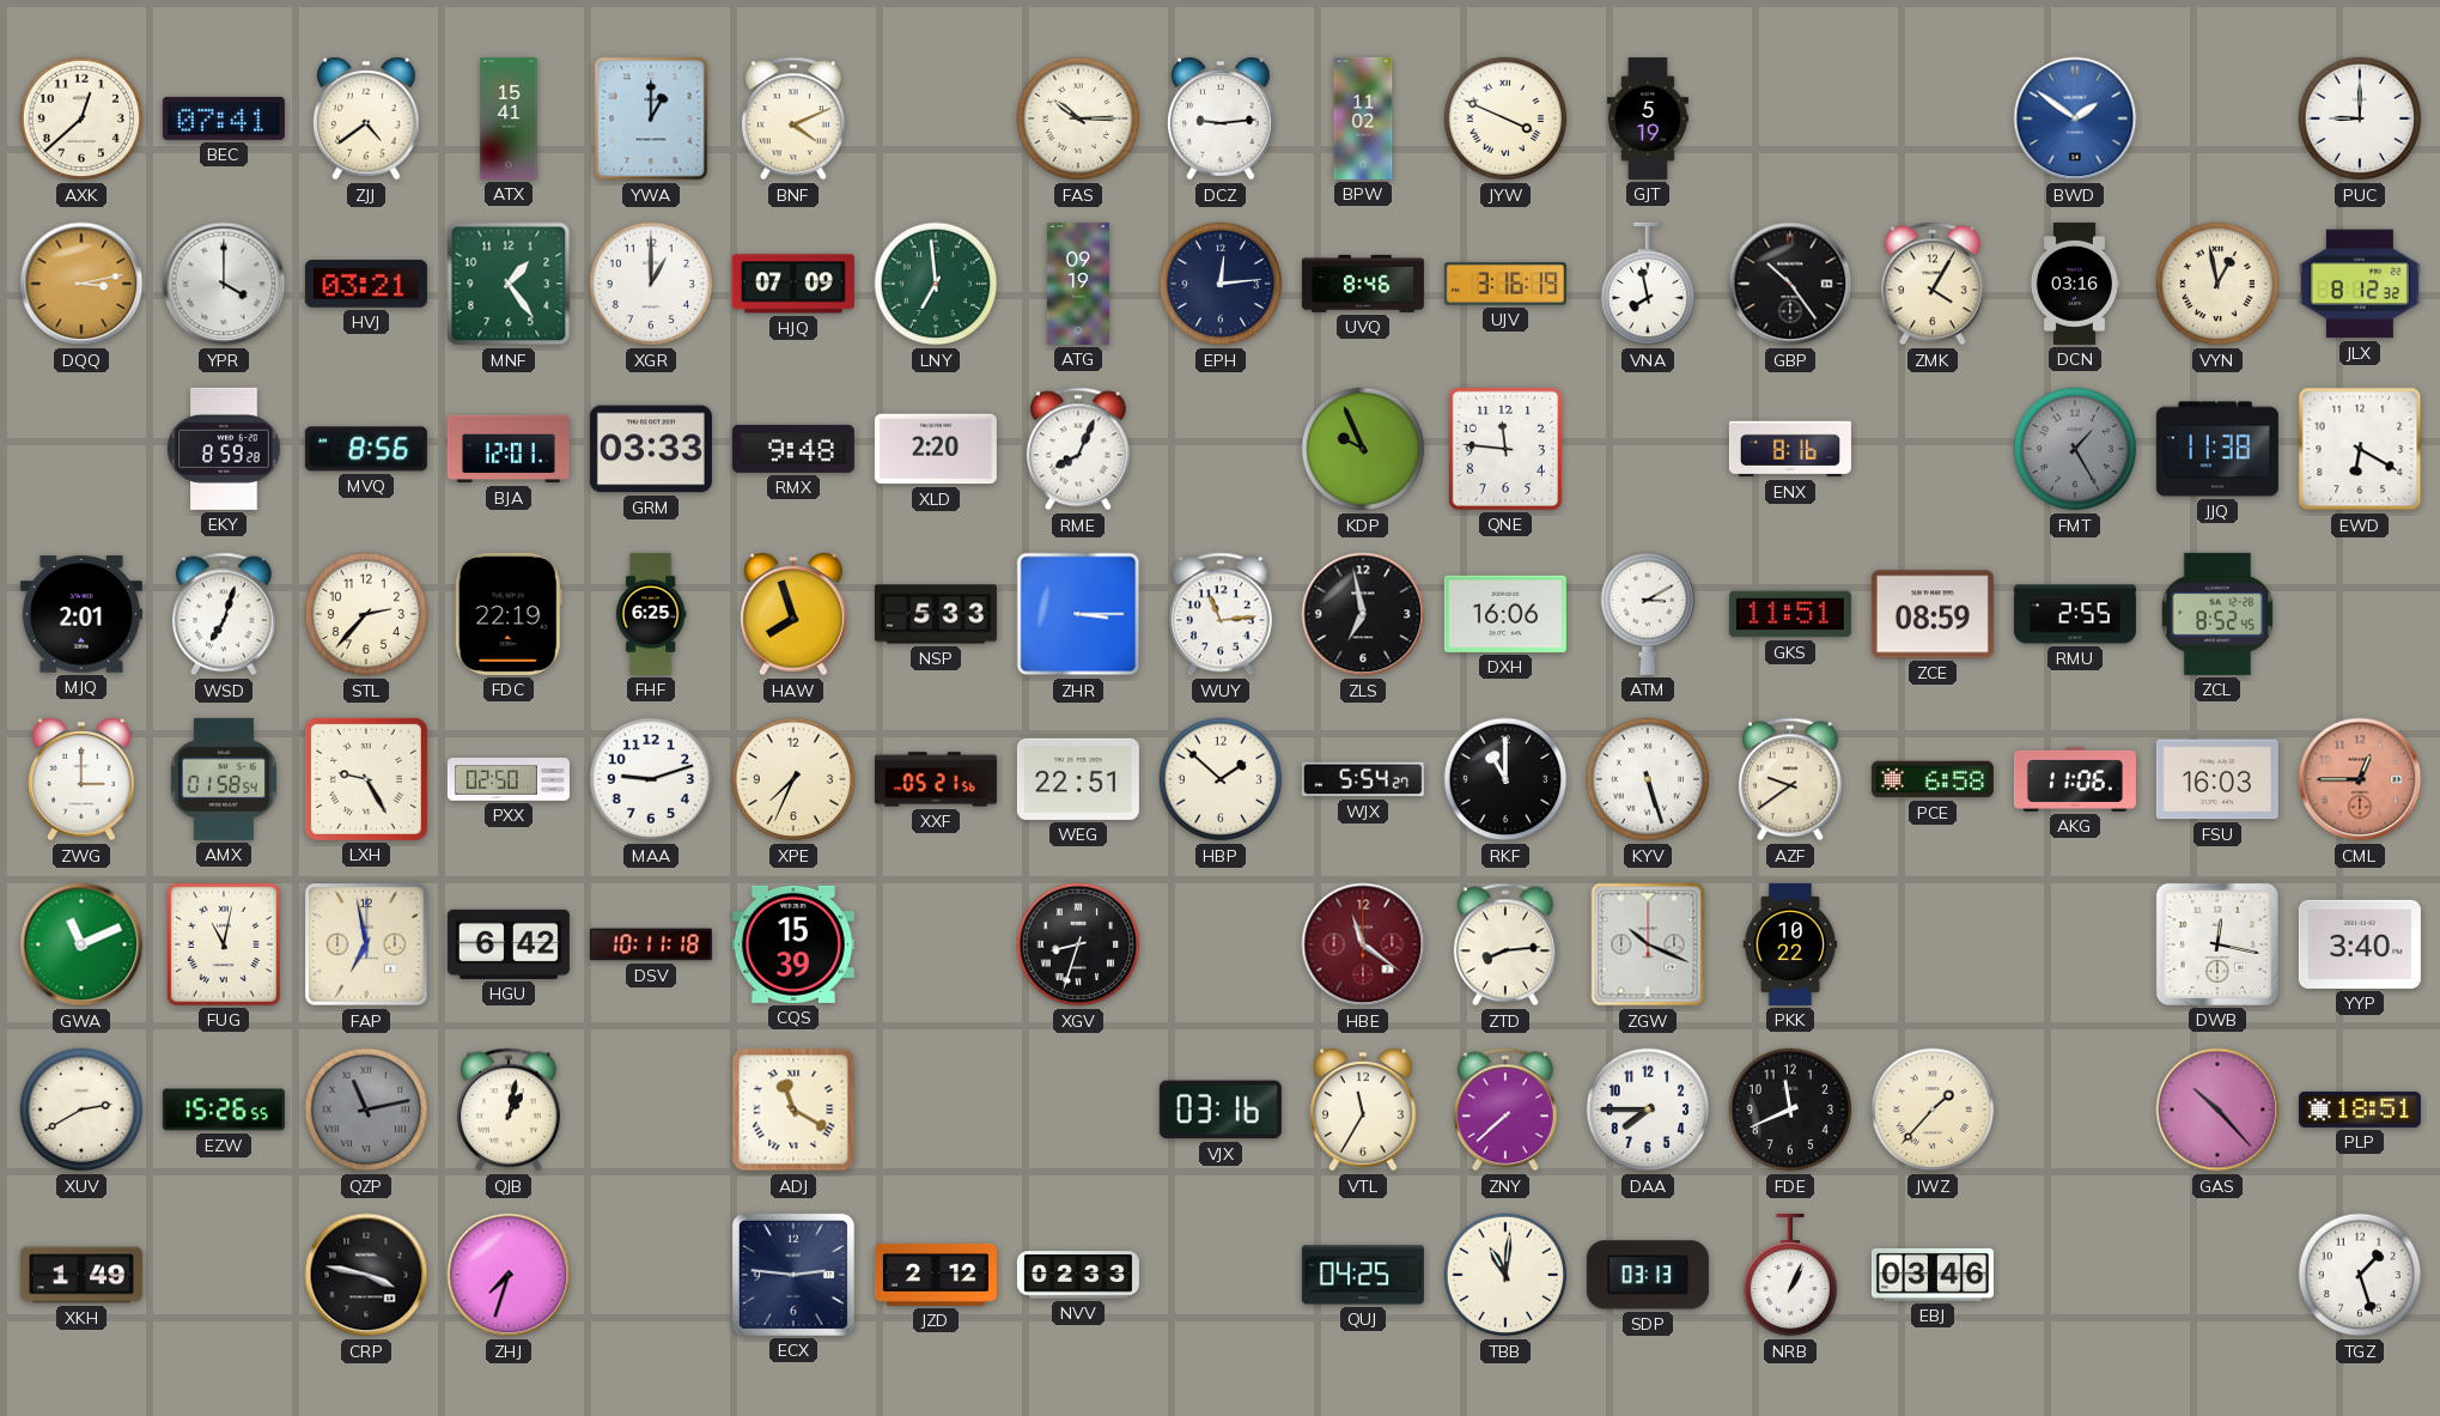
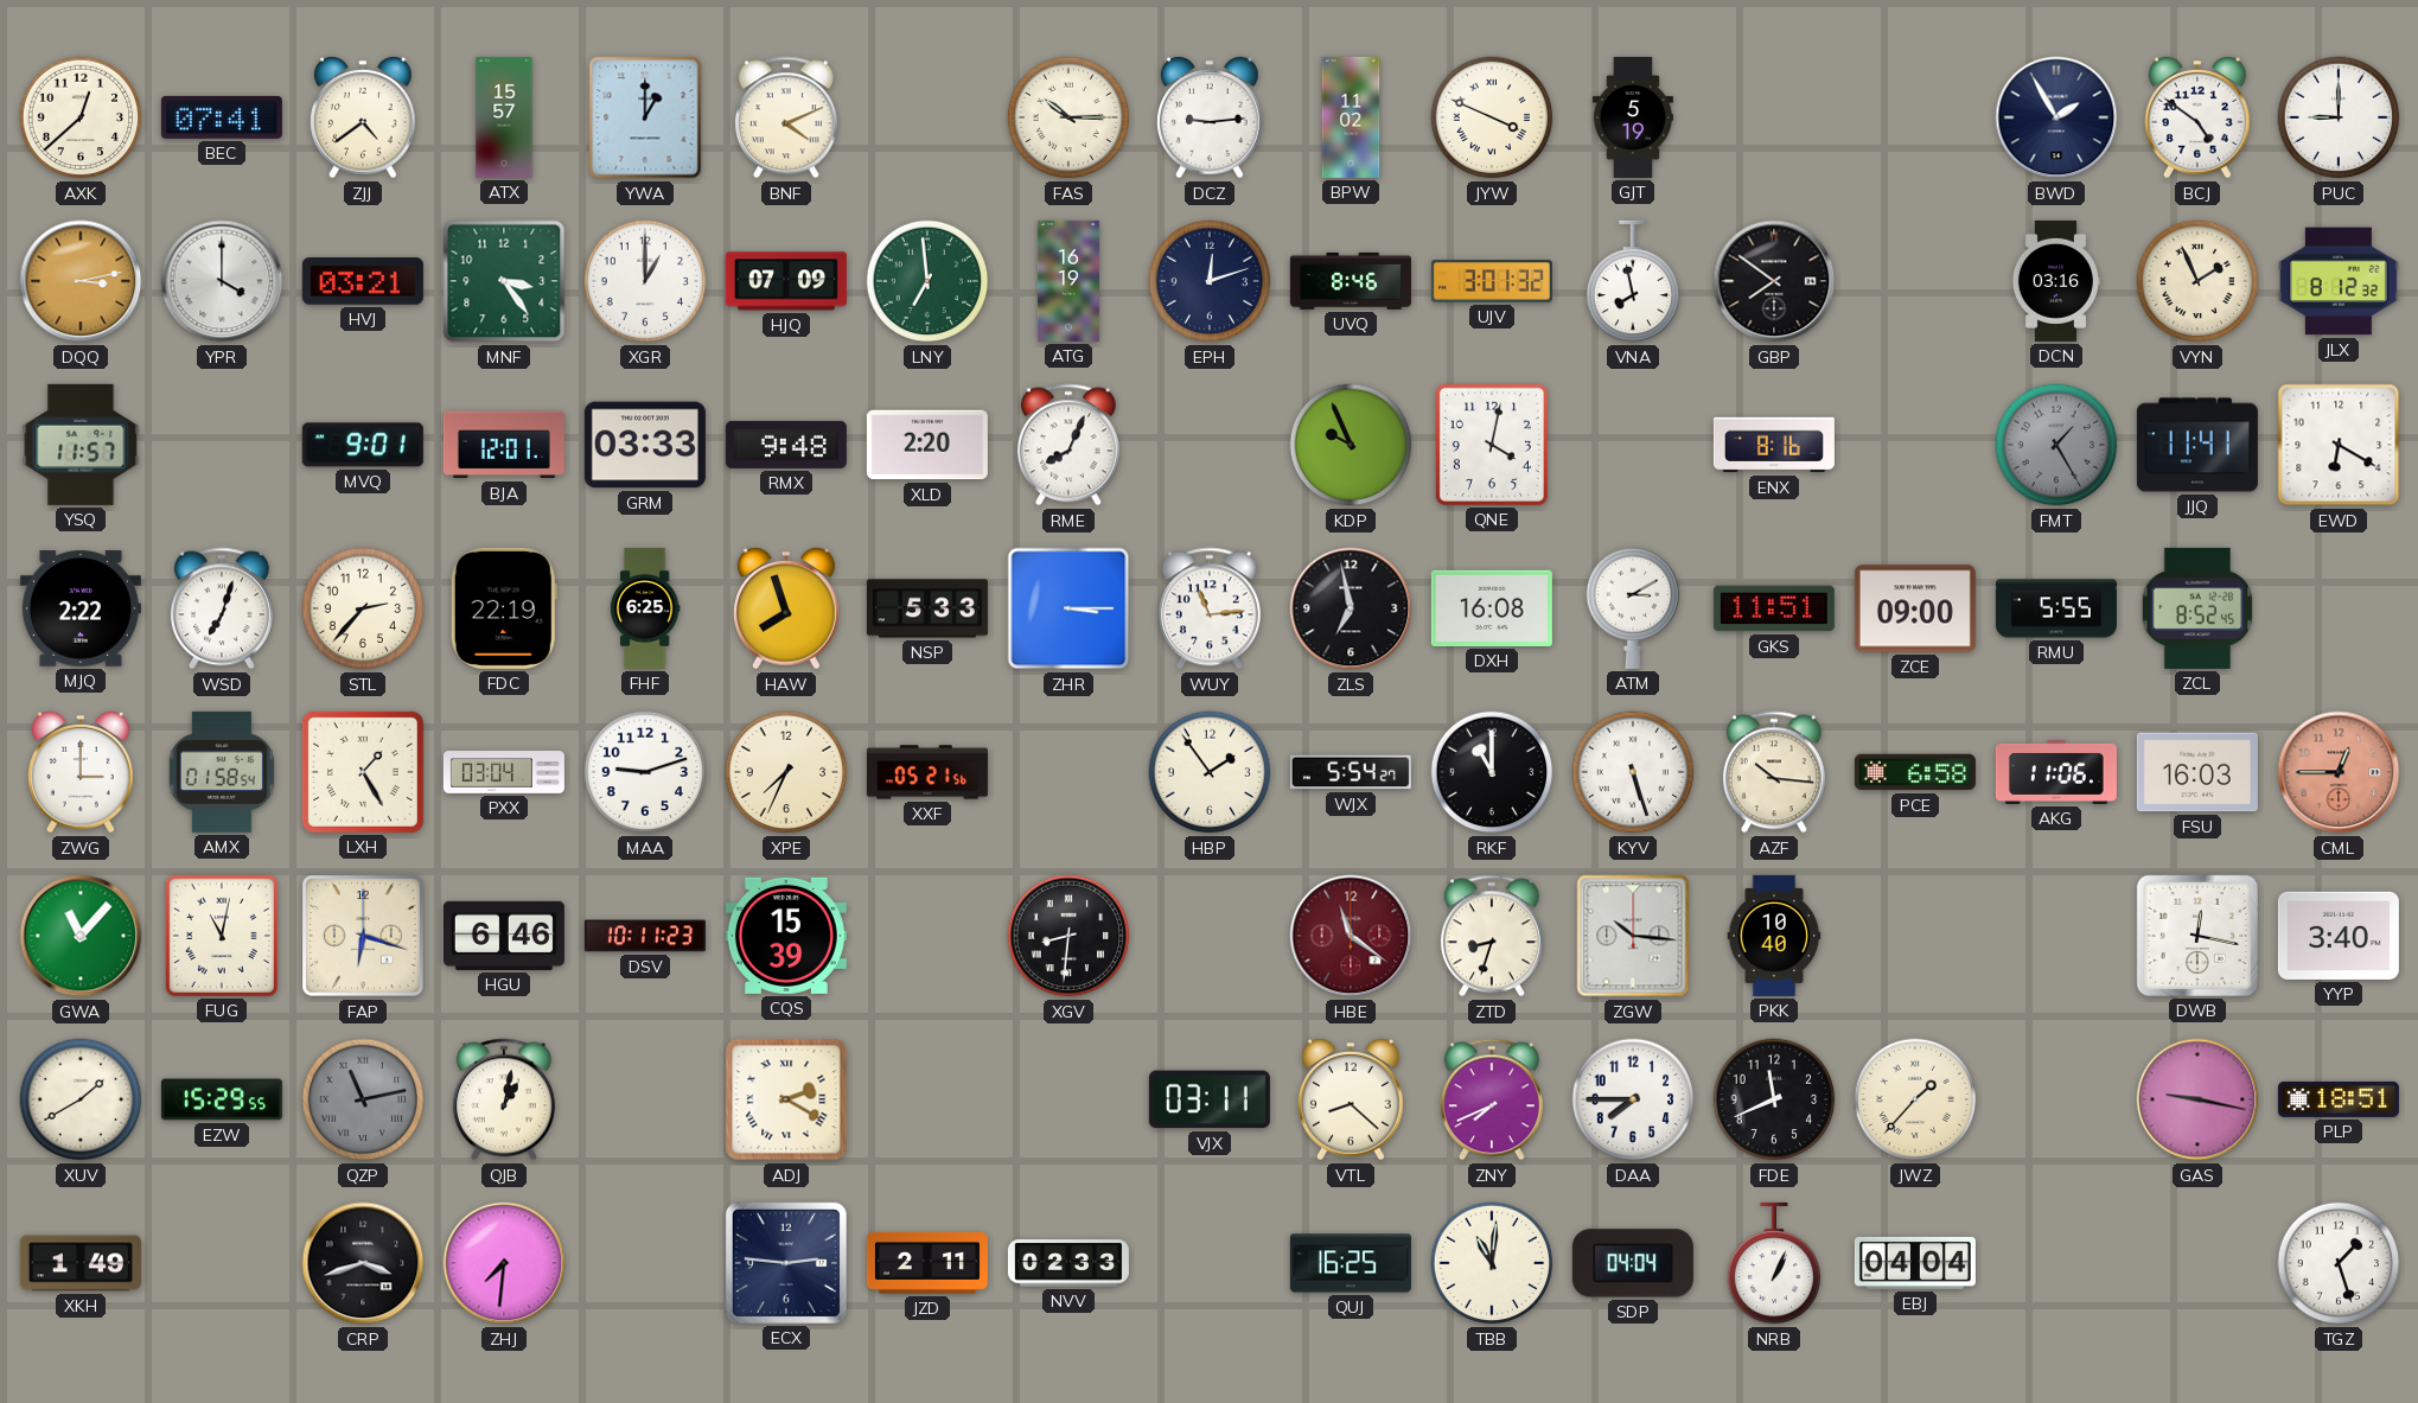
ATX: 15:41 -> 15:57
BWD: 1:51 -> 1:55
BWD dial: blue -> navy
BCJ: none -> 4:51
MNF: 1:24 -> 3:24
ATG: 09:19 -> 16:19
EPH: 12:14 -> 12:12
UJV: 3:16 -> 3:01
GBP: 10:24 -> 7:51
ZMK: 4:05 -> none
VYN: 12:58 -> 1:56
YSQ: none -> 11:57
EKY: 8:59 -> none
MVQ: 8:56 -> 9:01
QNE: 11:46 -> 4:02
JJQ: 11:38 -> 11:41
MJQ: 2:01 -> 2:22
DXH: 16:06 -> 16:08
ZCE: 08:59 -> 09:00
RMU: 2:55 -> 5:55
LXH: 9:25 -> 1:25
PXX: 02:50 -> 03:04
WEG: 22:51 -> none
HBP: 1:52 -> 1:54
AZF: 9:39 -> 10:16
GWA: 11:11 -> 11:07
FAP: 6:58 -> 6:18
HGU: 6:42 -> 6:46
DSV: 10:11:18 -> 10:11:23
XGV: 8:33 -> 8:31
ZTD: 8:14 -> 8:33
ZGW: 10:19 -> 10:16
PKK: 10:22 -> 10:40
XUV: 2:40 -> 1:40
EZW: 15:26 -> 15:29
ADJ: 11:20 -> 2:20
VJX: 03:16 -> 03:11
VTL: 11:35 -> 8:22
ZNY: 7:38 -> 7:41
GAS: 10:23 -> 9:17
CRP: 3:47 -> 3:42
ZHJ: 7:33 -> 7:31
JZD: 2:12 -> 2:11
QUJ: 04:25 -> 16:25
SDP: 03:13 -> 04:04
EBJ: 03:46 -> 04:04
